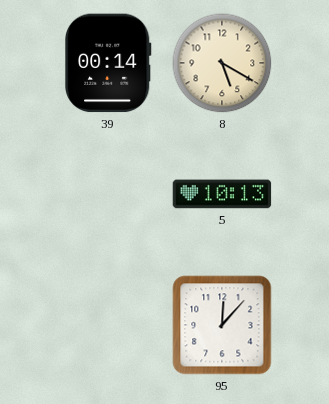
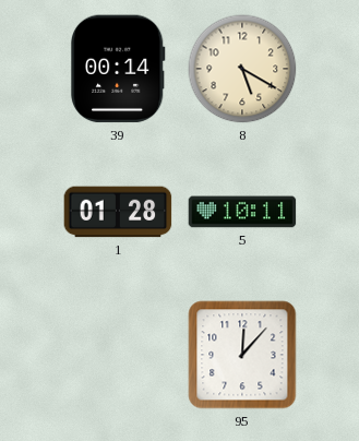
1: none -> 01:28
5: 10:13 -> 10:11
